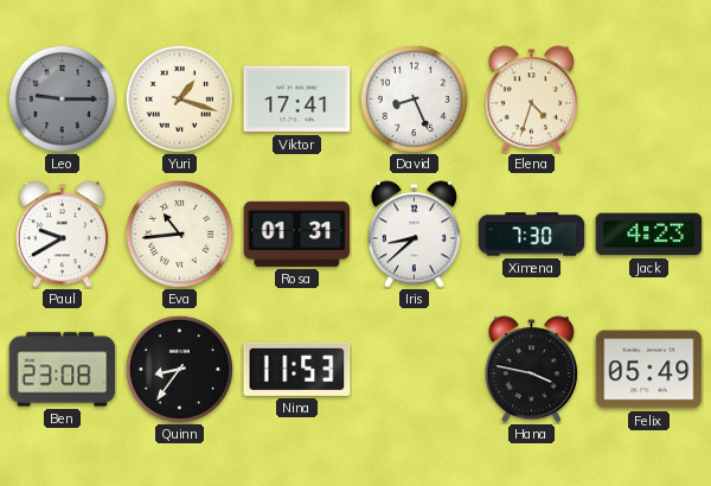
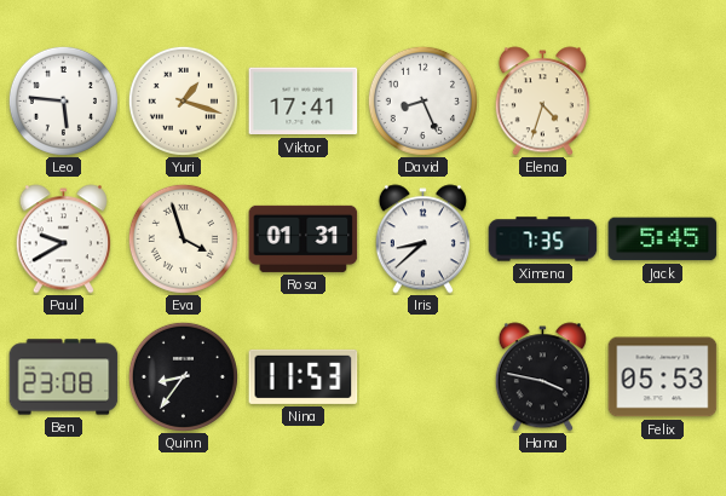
Leo: 9:15 -> 5:46
Leo dial: grey -> white
Eva: 10:44 -> 3:57
Ximena: 7:30 -> 7:35
Jack: 4:23 -> 5:45
Felix: 05:49 -> 05:53
